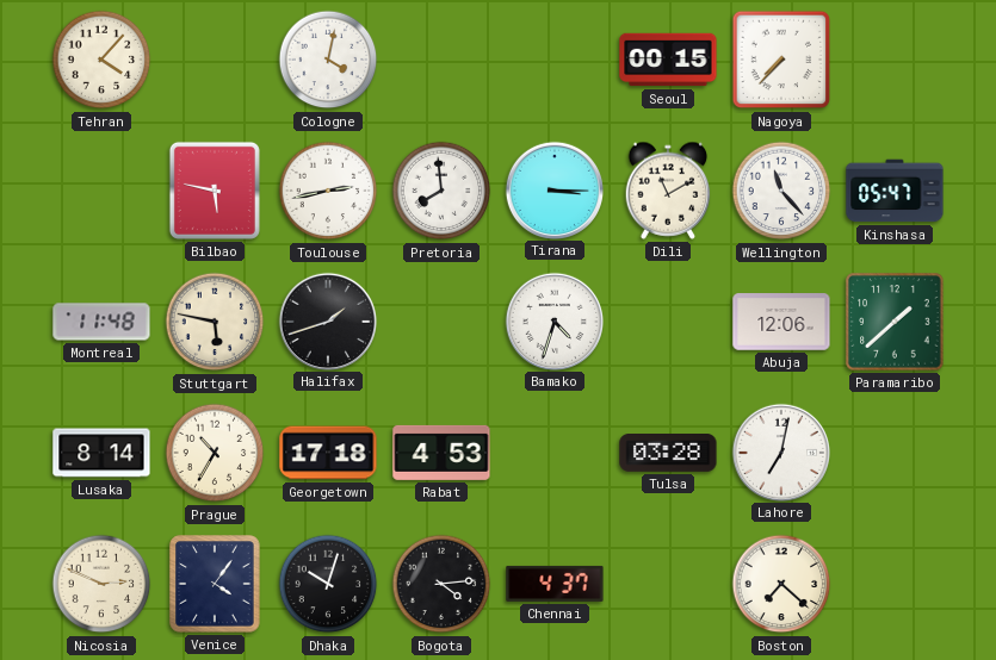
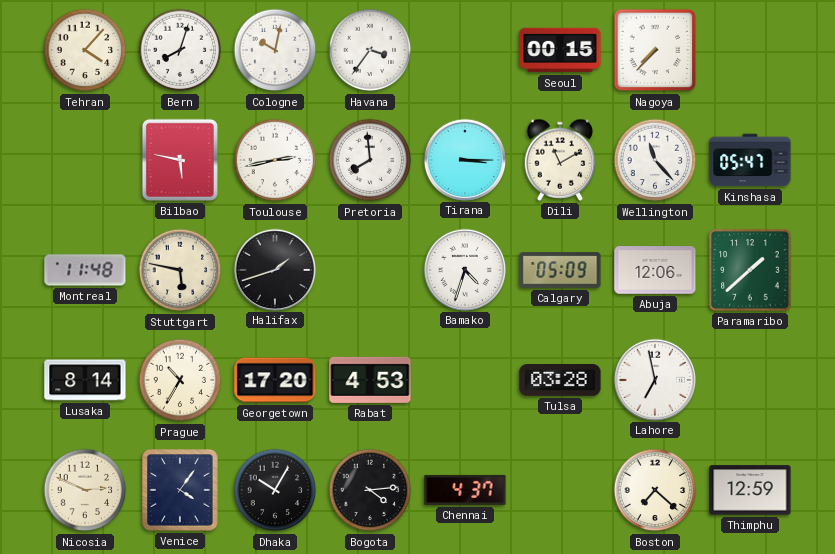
Bern: none -> 8:03
Cologne: 4:02 -> 10:02
Havana: none -> 3:36
Calgary: none -> 05:09
Georgetown: 17:18 -> 17:20
Lahore: 7:02 -> 6:58
Dhaka: 10:03 -> 10:05
Thimphu: none -> 12:59
